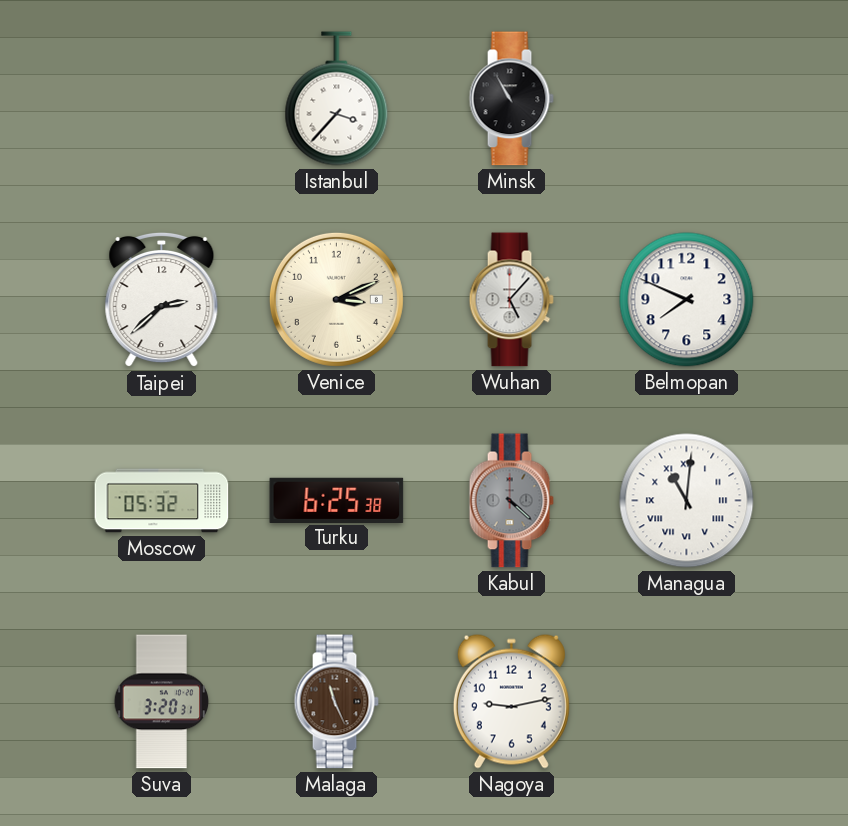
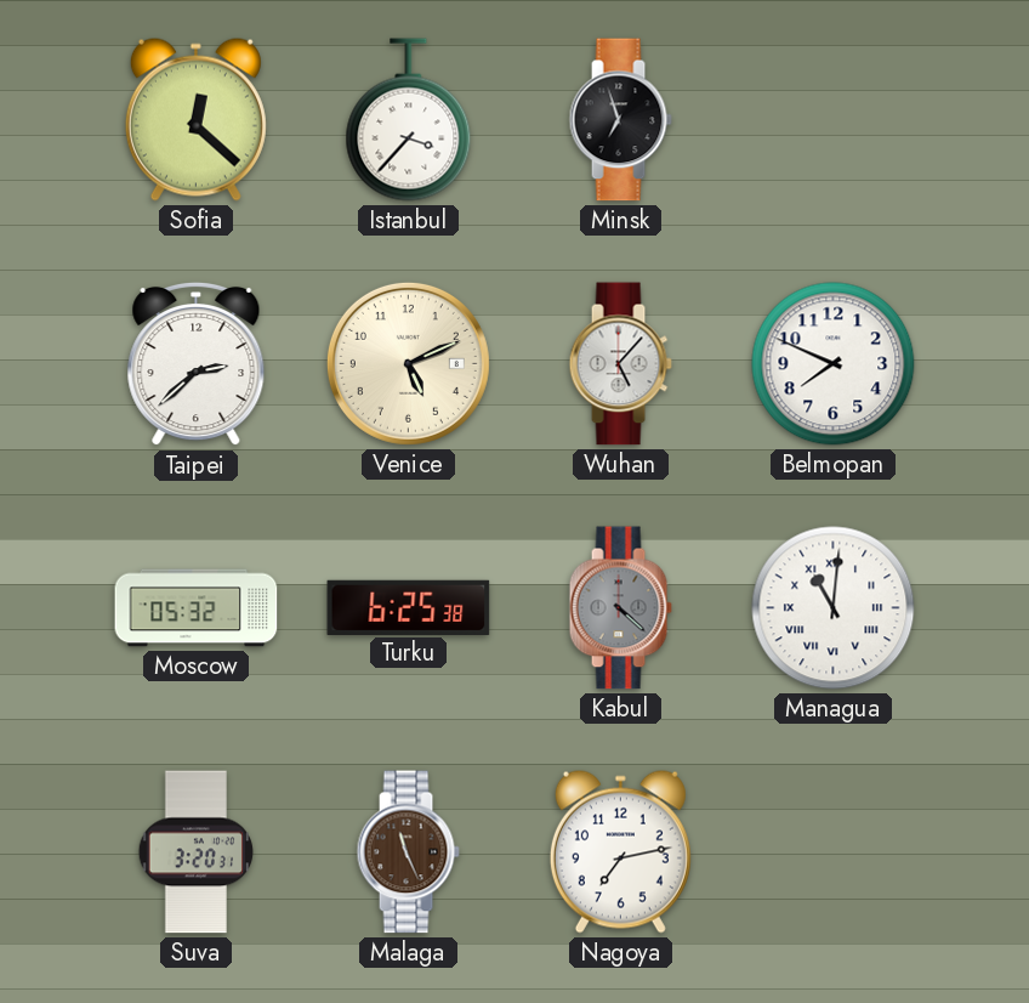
Sofia: none -> 12:22
Minsk: 10:55 -> 6:57
Venice: 3:11 -> 5:11
Nagoya: 9:13 -> 7:13
